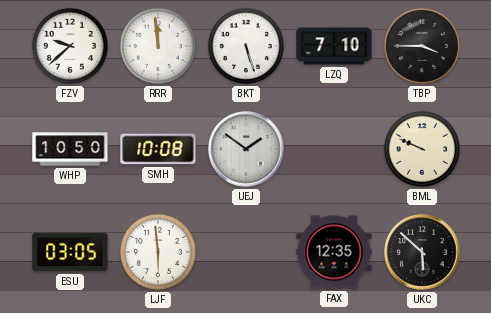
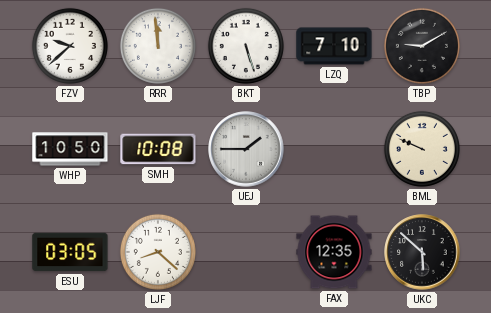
TBP: 3:45 -> 9:10
UEJ: 1:51 -> 1:45
LJF: 5:59 -> 8:22
